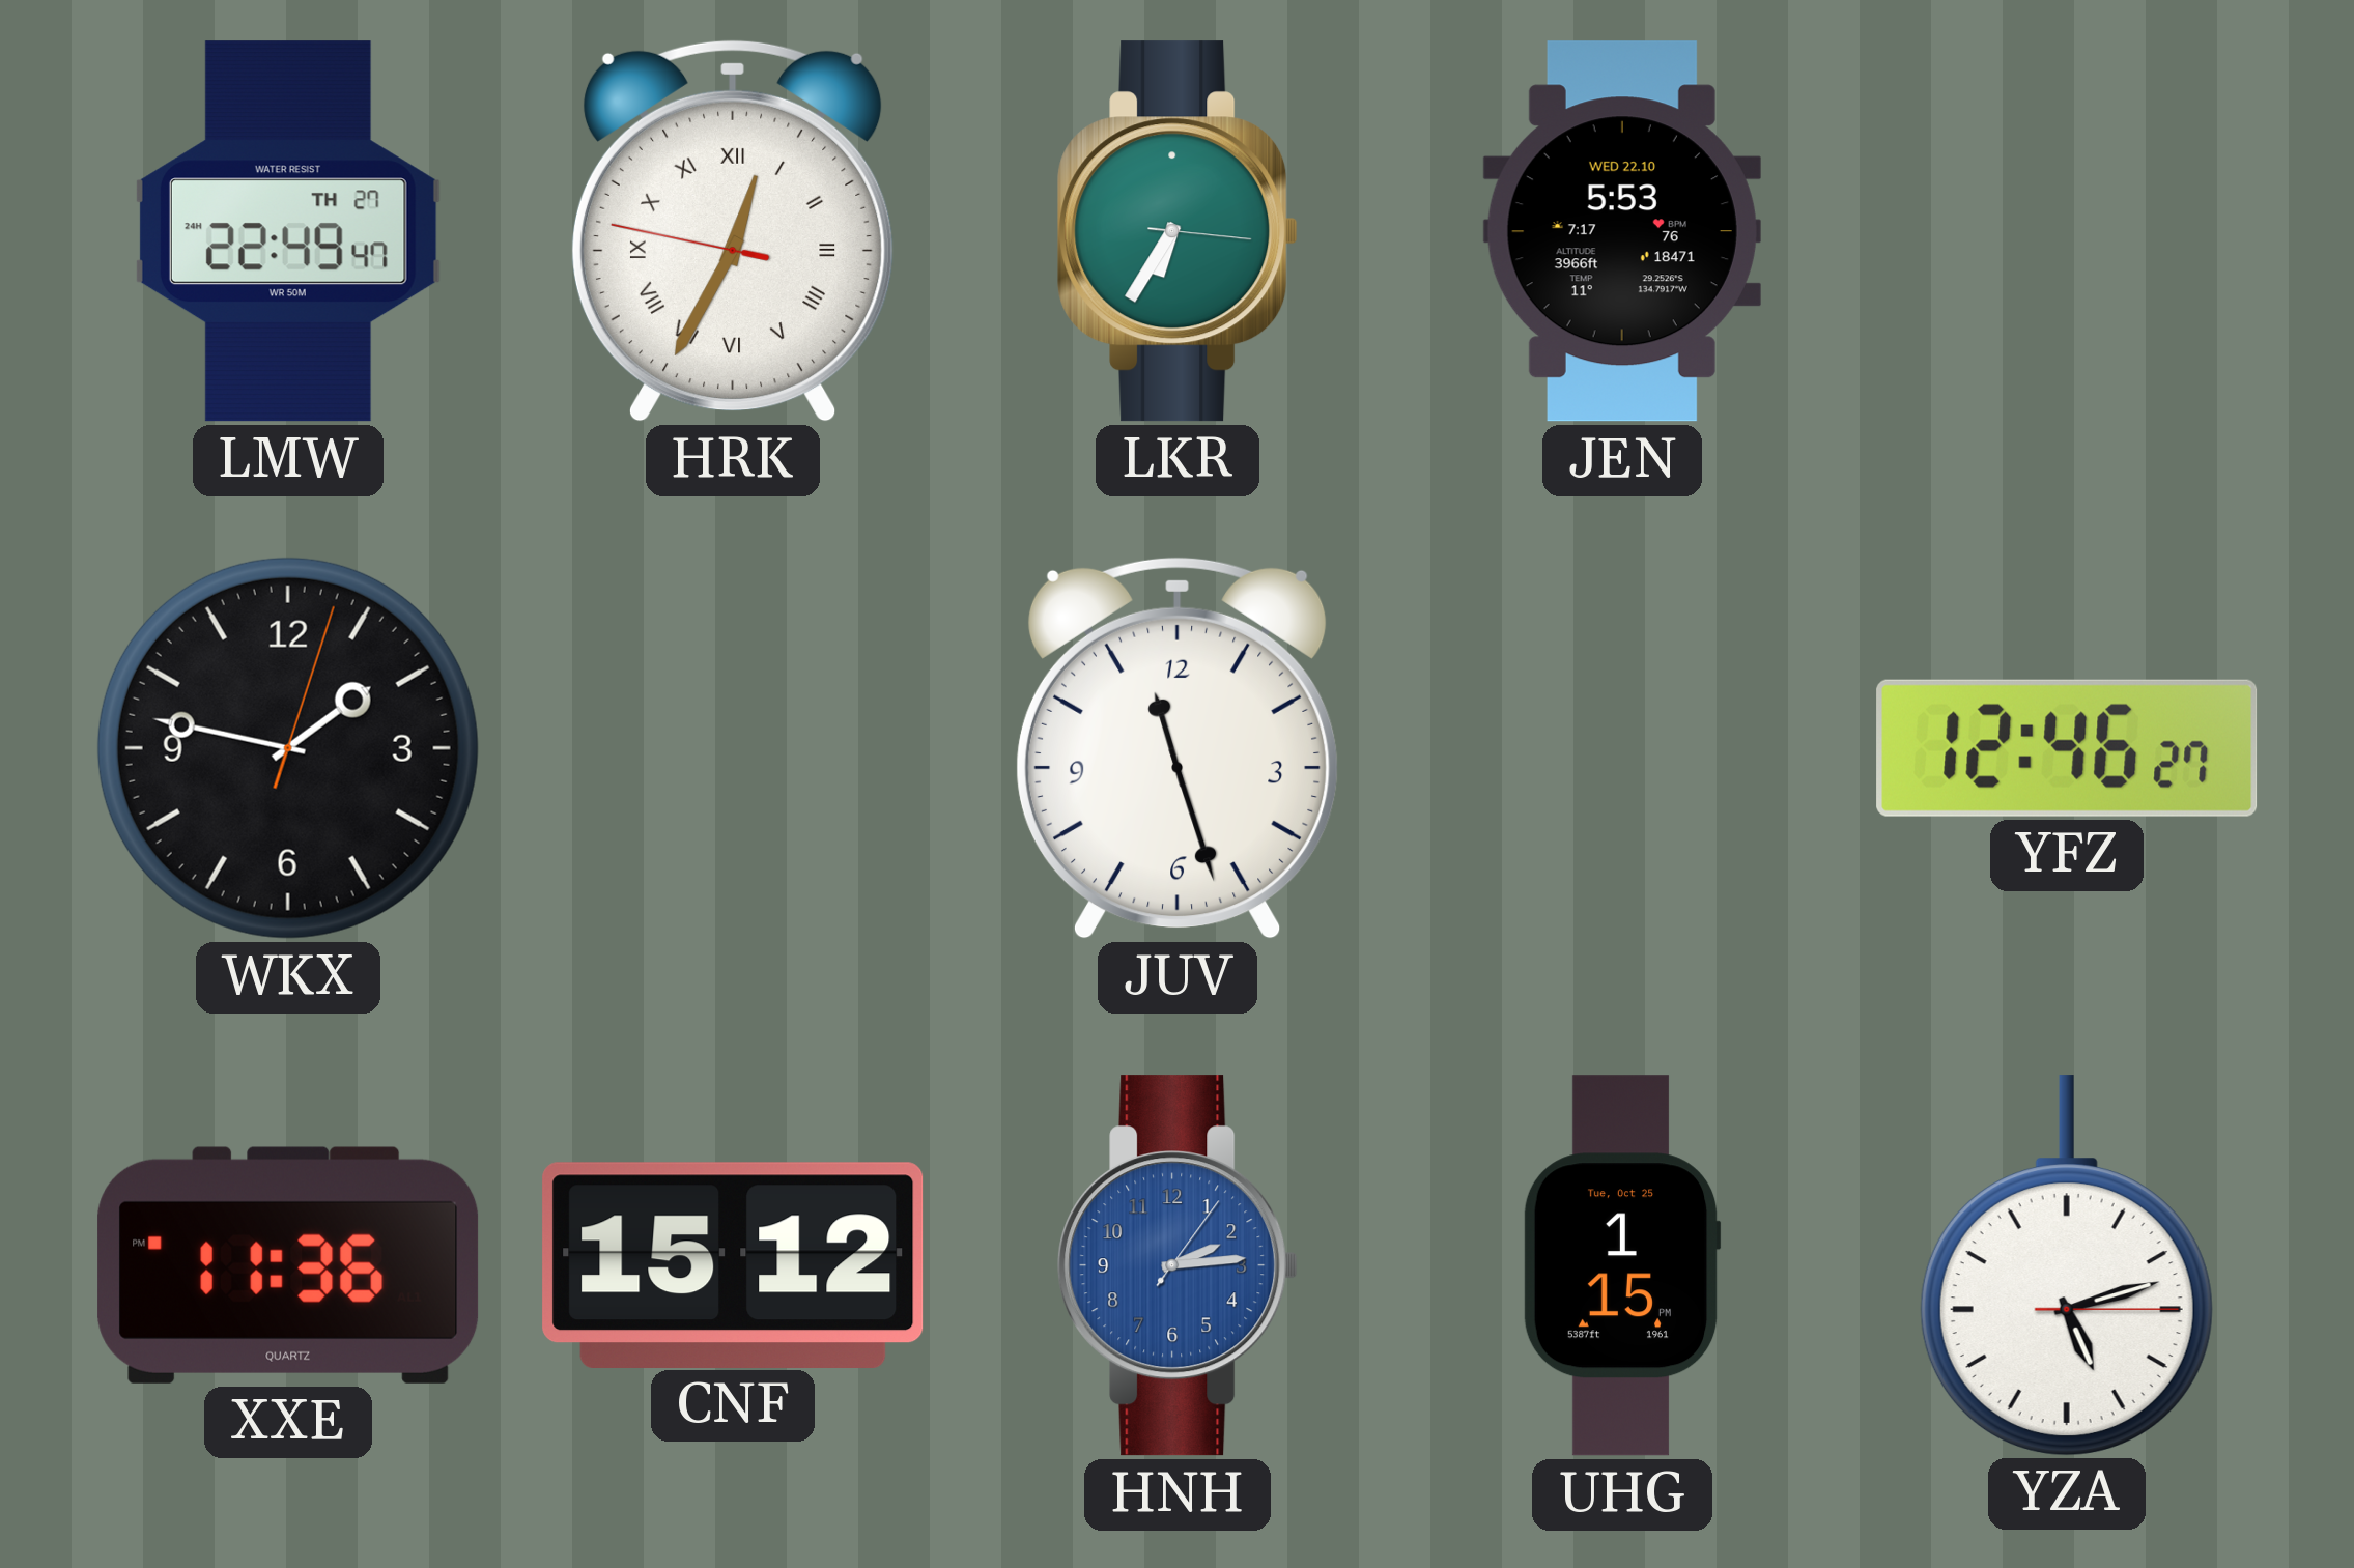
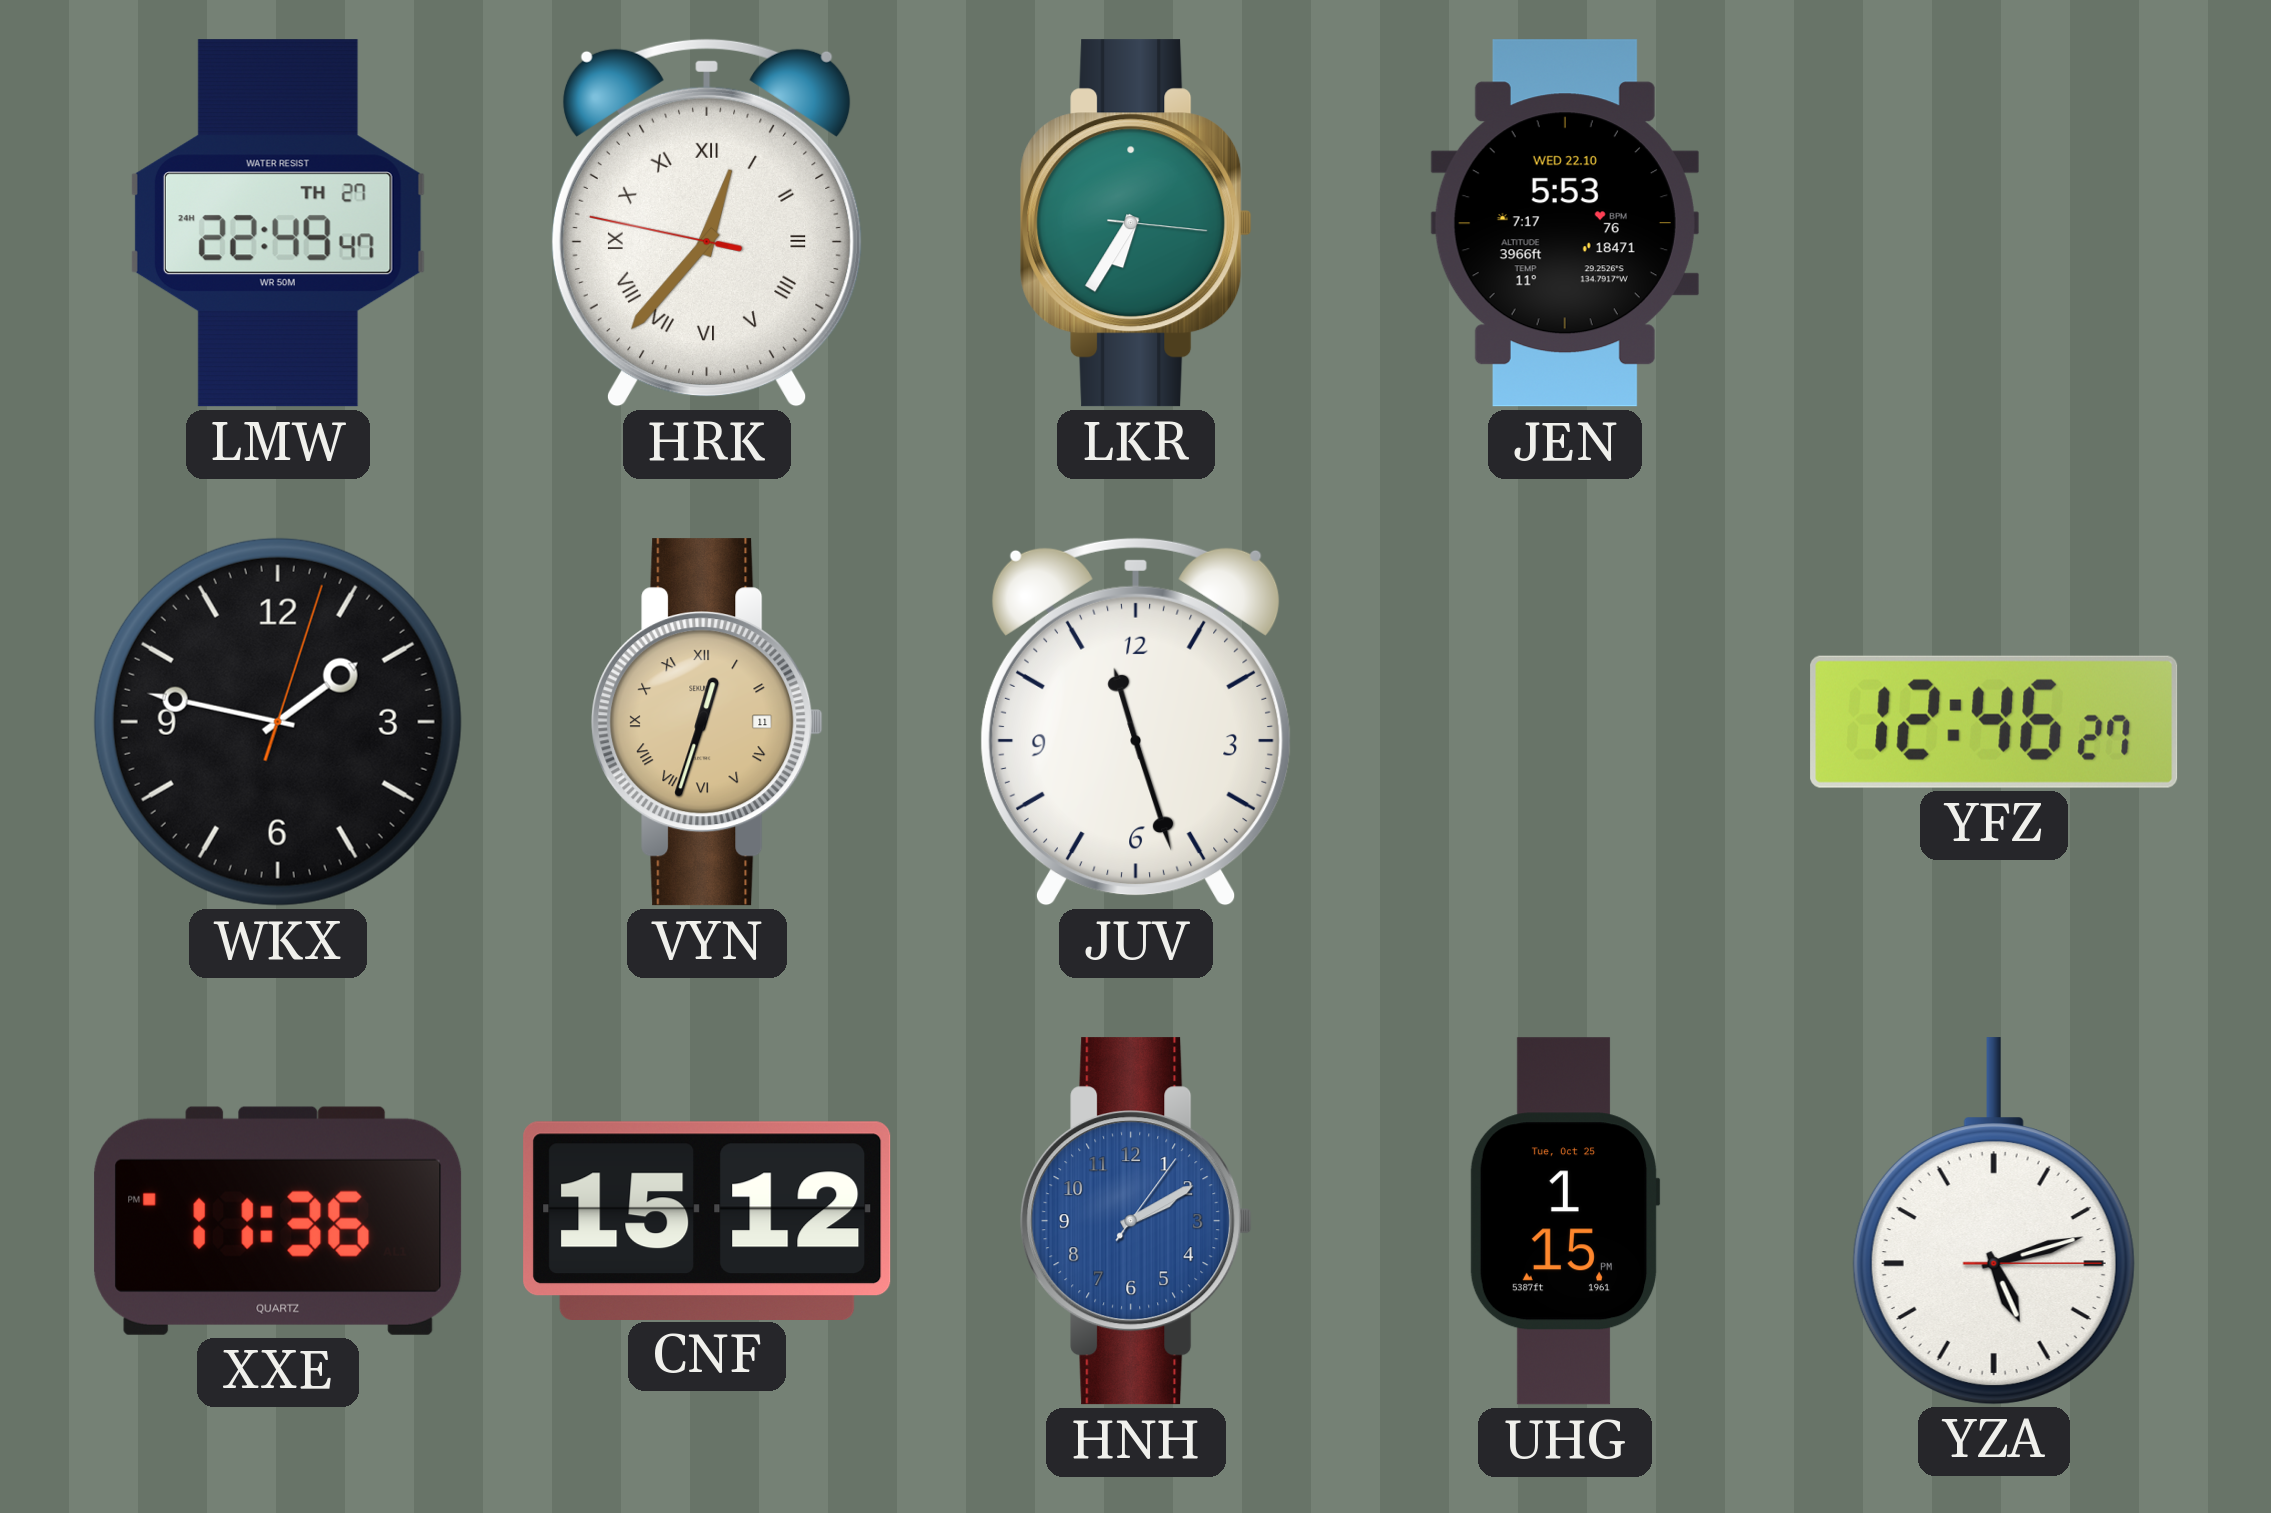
HRK: 12:34 -> 12:36
VYN: none -> 12:33
HNH: 2:14 -> 2:10
